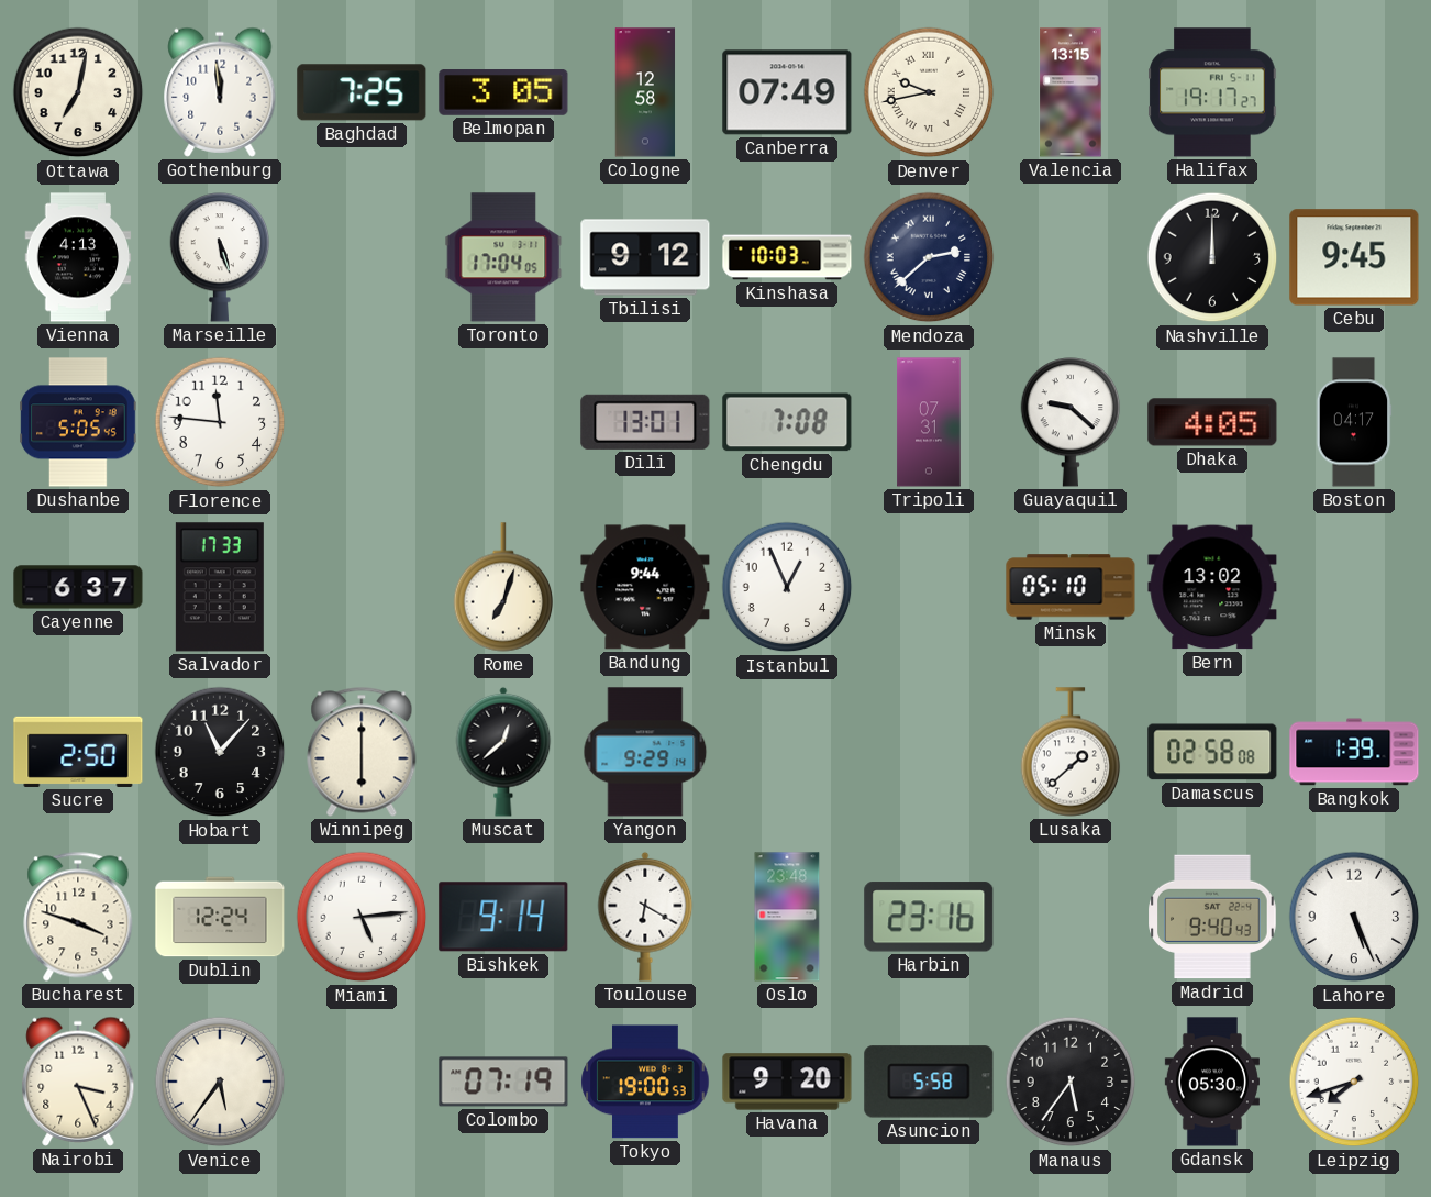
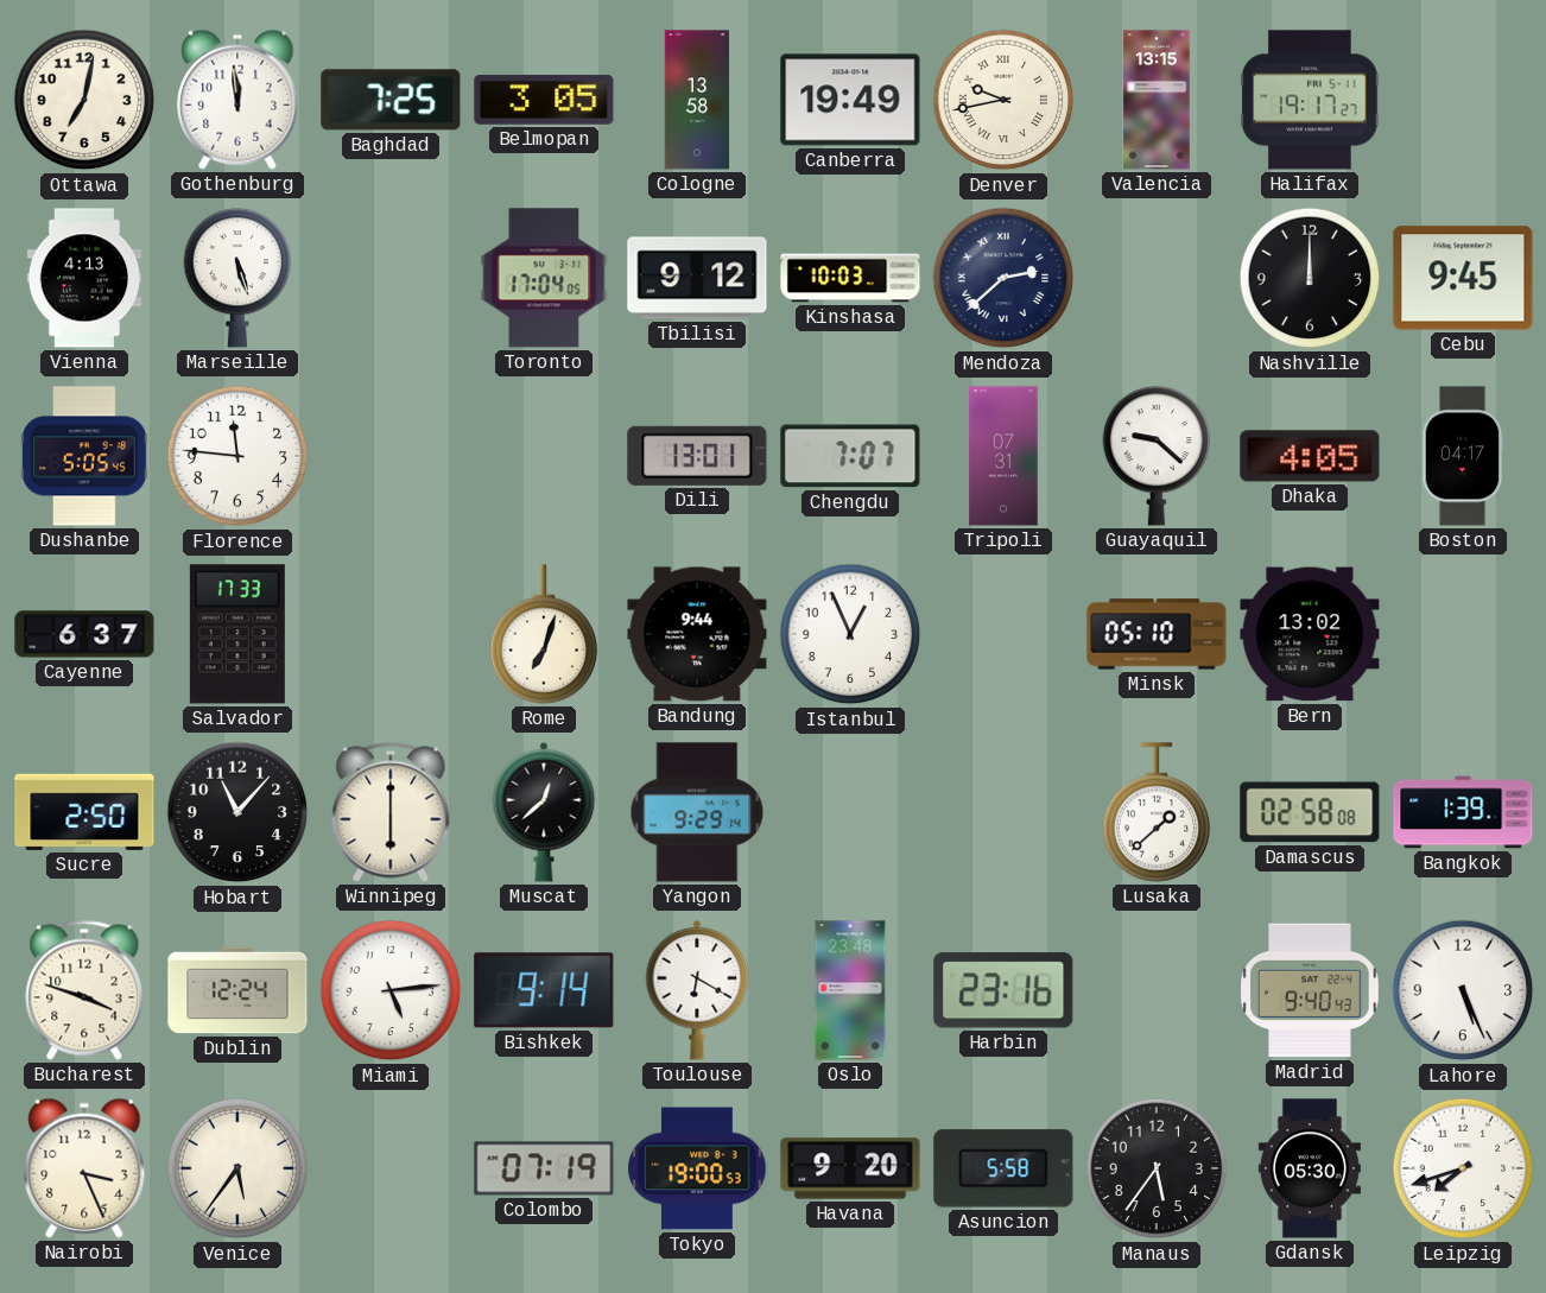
Cologne: 12:58 -> 13:58
Canberra: 07:49 -> 19:49
Chengdu: 7:08 -> 7:07
